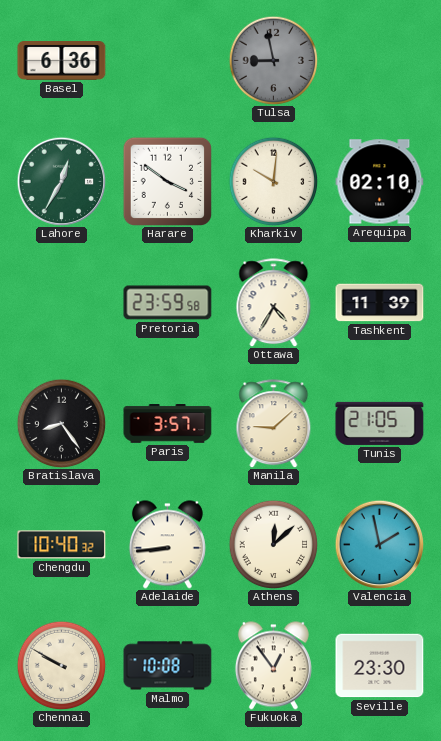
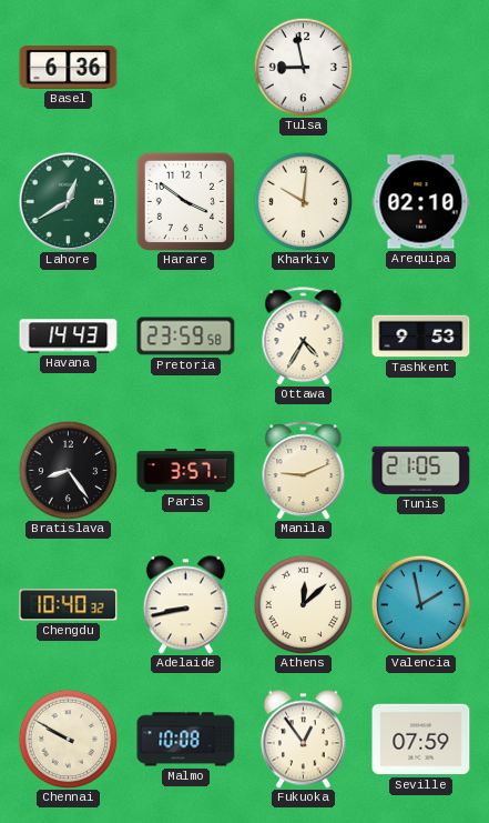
Tulsa dial: grey -> white
Lahore: 12:35 -> 12:40
Havana: none -> 14:43
Tashkent: 11:39 -> 9:53
Manila: 9:08 -> 9:11
Adelaide: 8:44 -> 8:43
Seville: 23:30 -> 07:59
